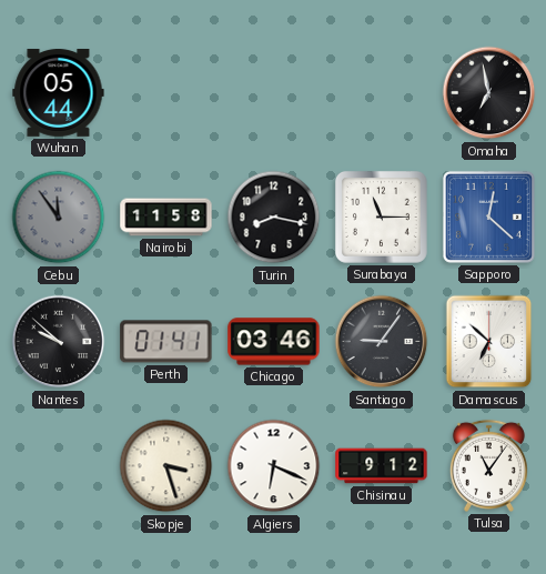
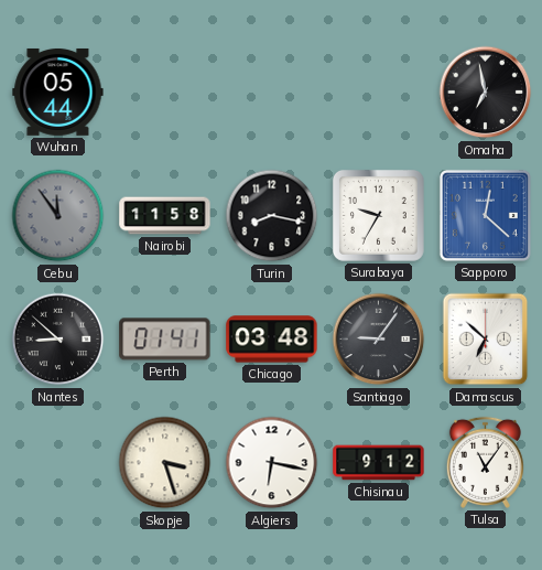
Surabaya: 11:15 -> 9:35
Nantes: 9:52 -> 8:52
Chicago: 03:46 -> 03:48
Algiers: 6:19 -> 6:17
